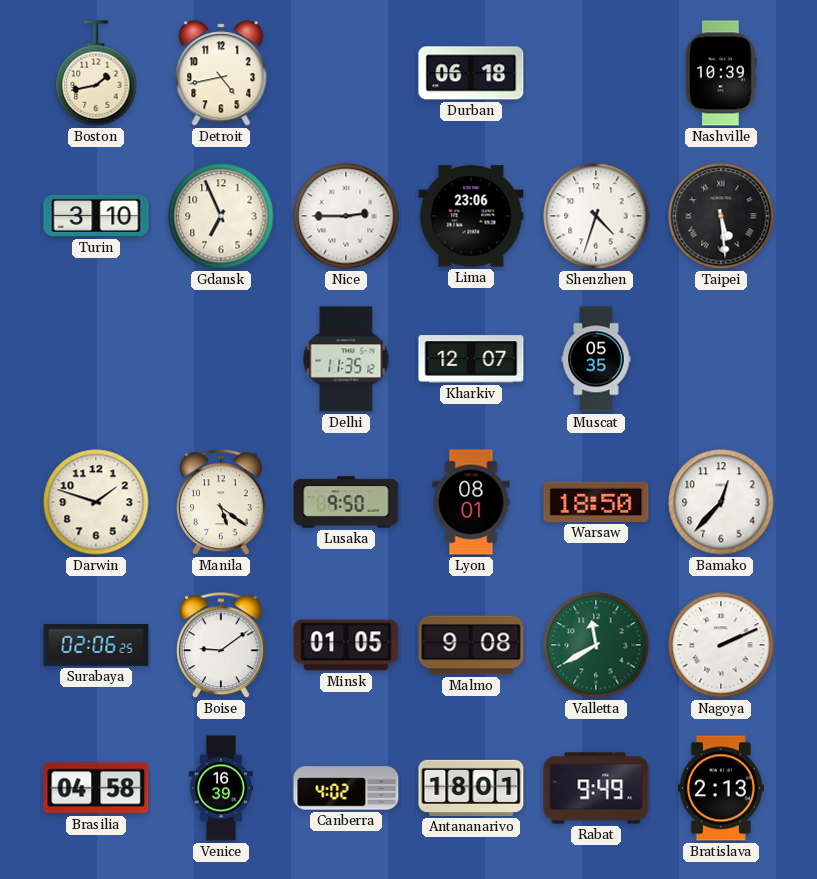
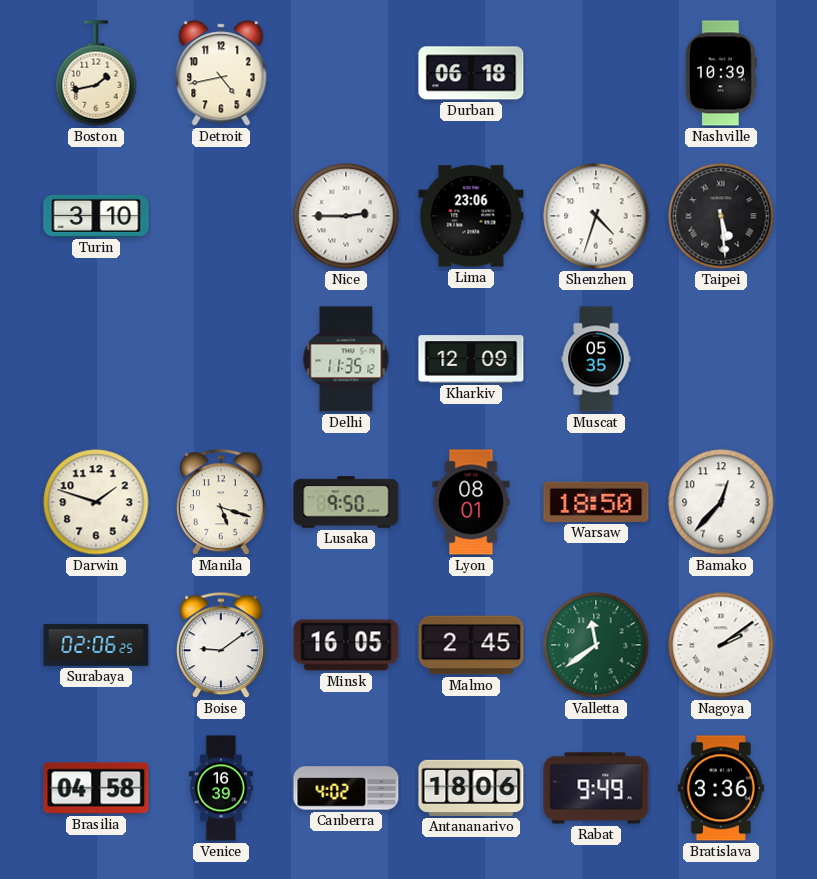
Gdansk: 6:56 -> none
Kharkiv: 12:07 -> 12:09
Manila: 5:21 -> 5:18
Minsk: 01:05 -> 16:05
Malmo: 9:08 -> 2:45
Valletta: 11:40 -> 11:39
Nagoya: 2:11 -> 2:09
Antananarivo: 18:01 -> 18:06
Bratislava: 2:13 -> 3:36
